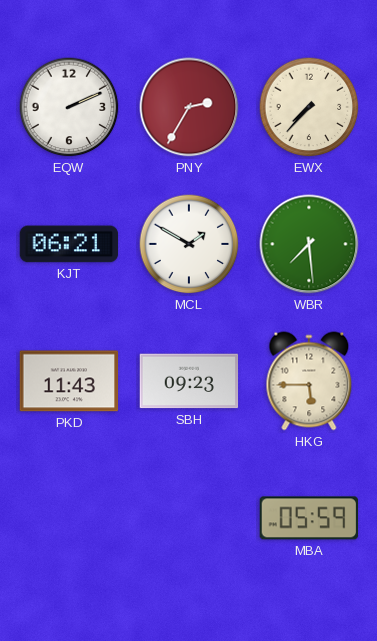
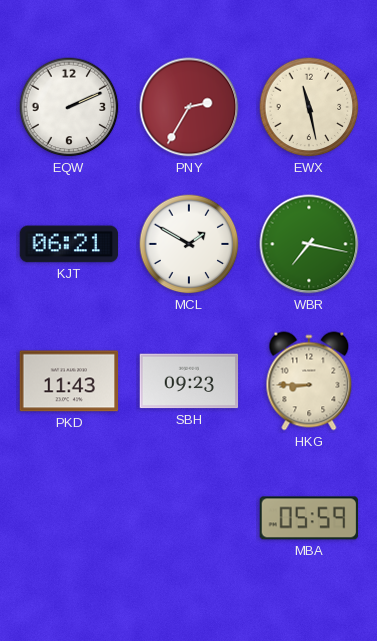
EWX: 7:37 -> 11:28
WBR: 7:29 -> 7:17
HKG: 5:45 -> 8:45
